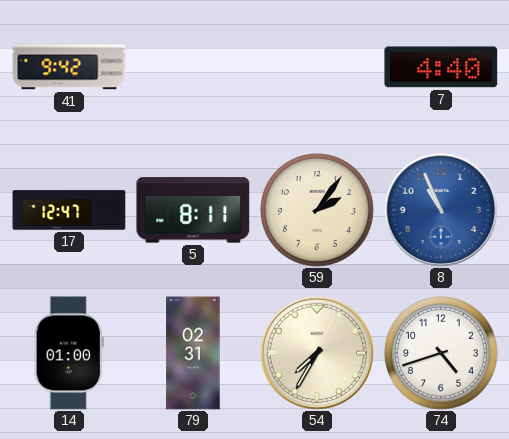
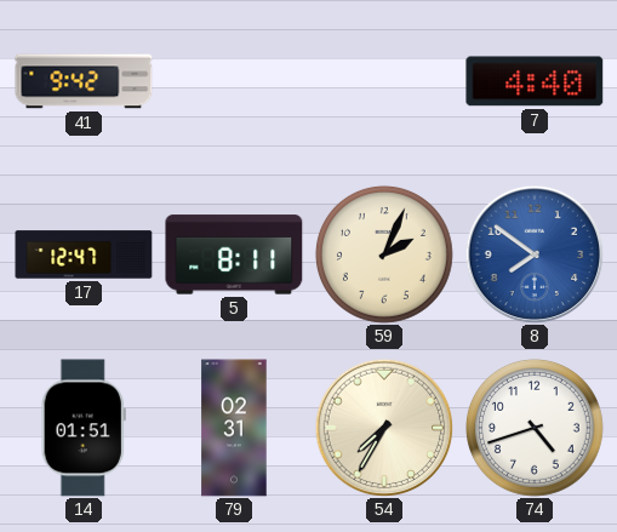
59: 2:06 -> 2:04
8: 10:56 -> 7:51
14: 01:00 -> 01:51
